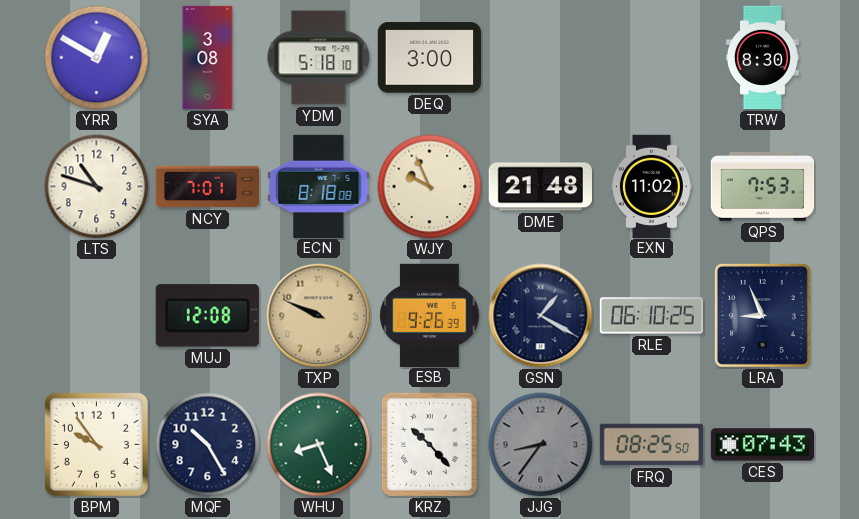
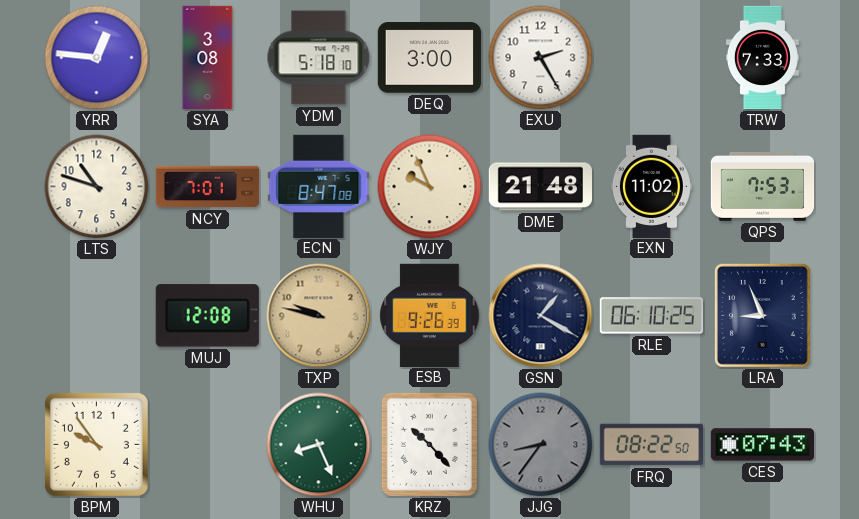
YRR: 12:50 -> 12:46
EXU: none -> 2:25
TRW: 8:30 -> 7:33
ECN: 8:18 -> 8:47
TXP: 9:49 -> 9:47
MQF: 10:25 -> none
FRQ: 08:25 -> 08:22
